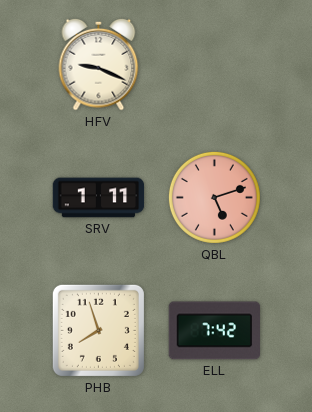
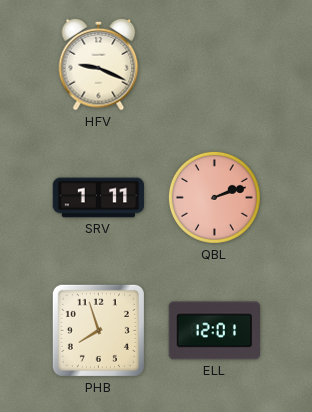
QBL: 5:12 -> 2:12
ELL: 7:42 -> 12:01
